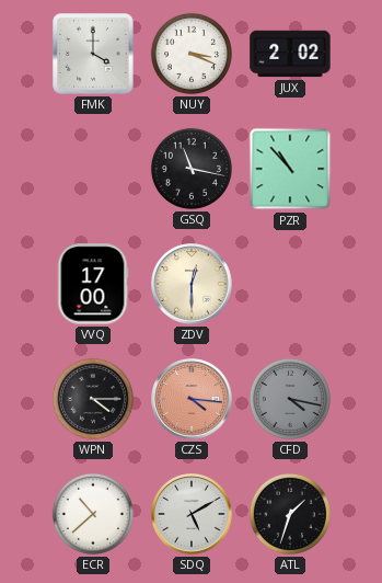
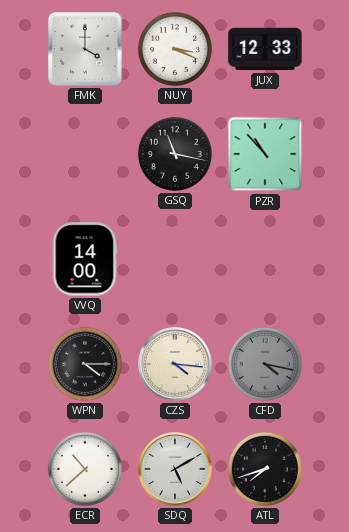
JUX: 2:02 -> 12:33
VVQ: 17:00 -> 14:00
ZDV: 12:30 -> none
CZS dial: salmon -> cream
ATL: 1:33 -> 7:42
